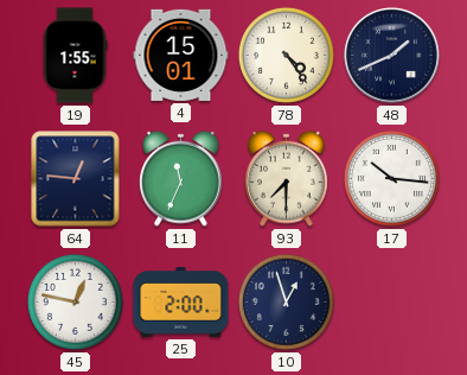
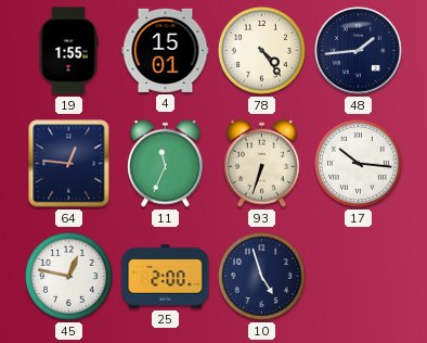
48: 1:41 -> 1:44
93: 7:30 -> 6:33
10: 12:57 -> 4:57
